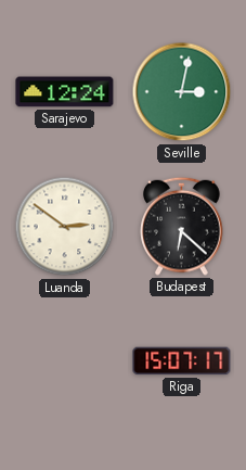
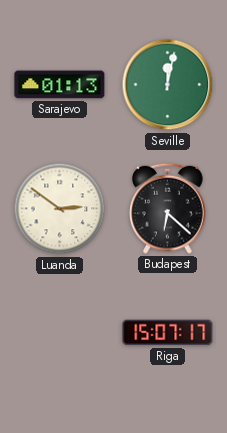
Sarajevo: 12:24 -> 01:13
Seville: 3:02 -> 12:02
